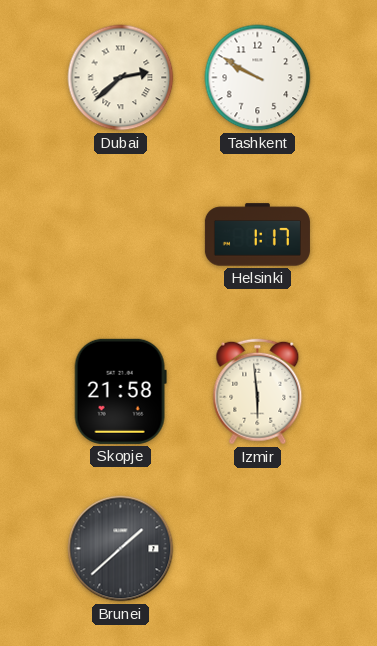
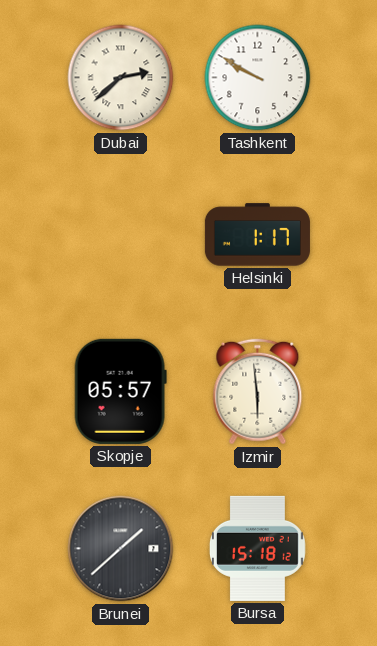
Skopje: 21:58 -> 05:57
Bursa: none -> 15:18
